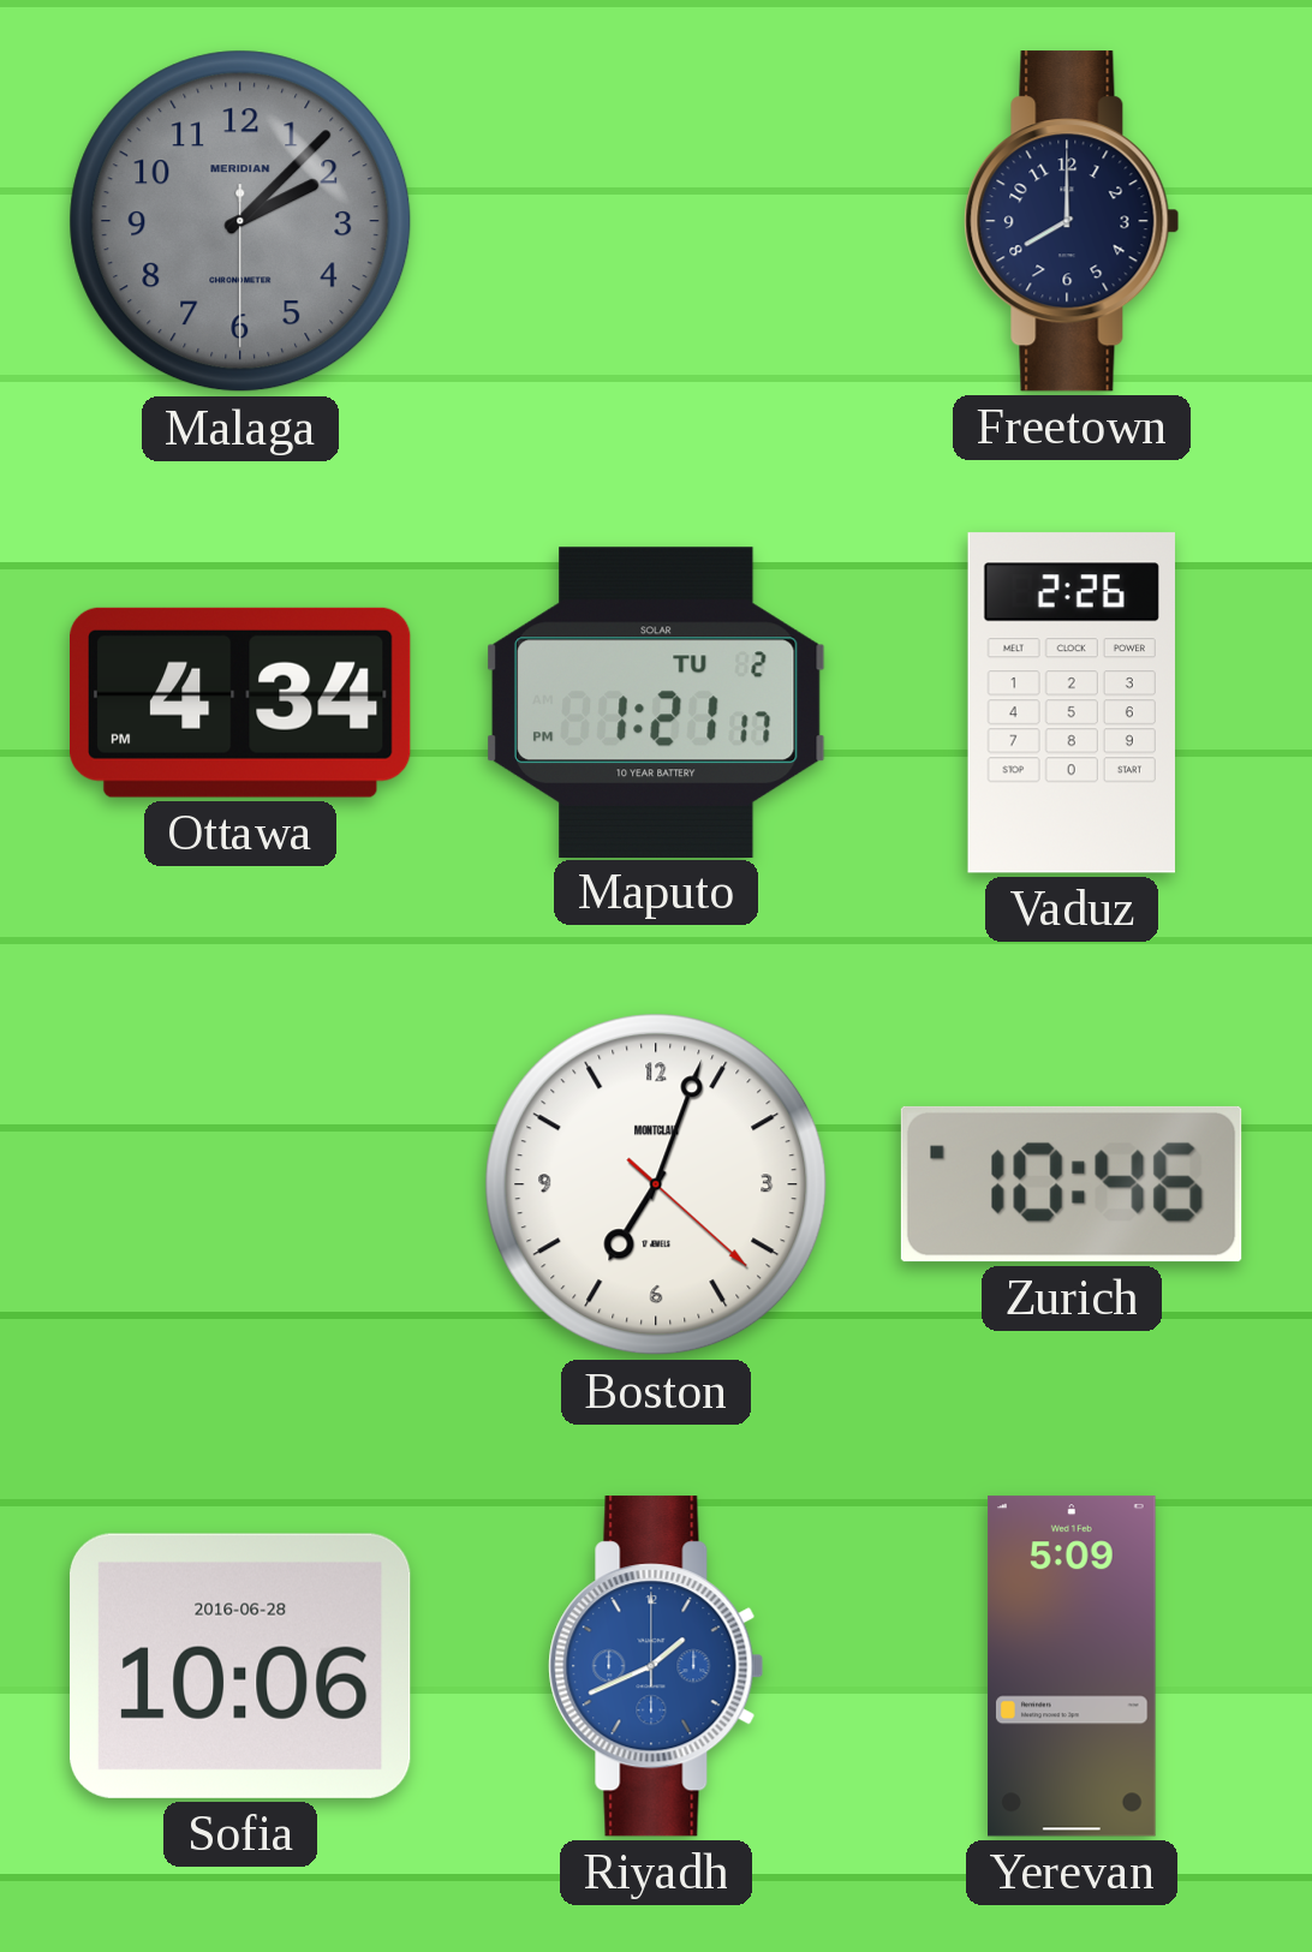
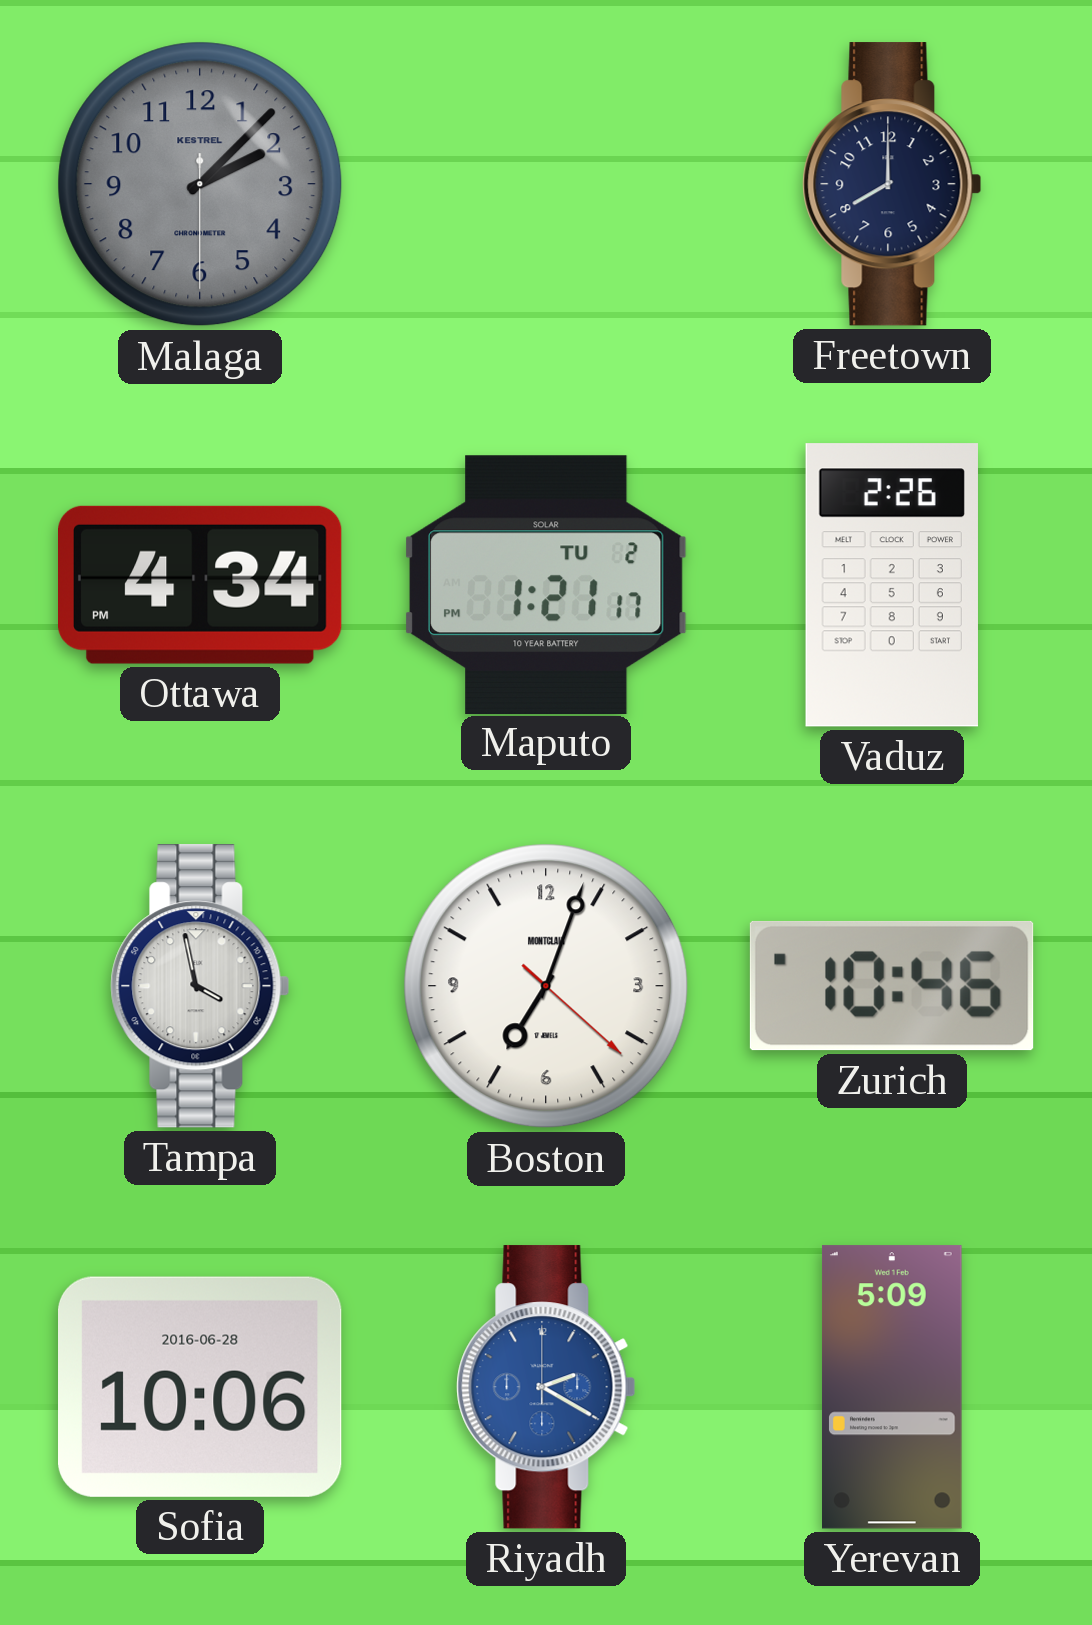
Malaga brand: MERIDIAN -> KESTREL
Tampa: none -> 3:58
Riyadh: 1:41 -> 2:20
